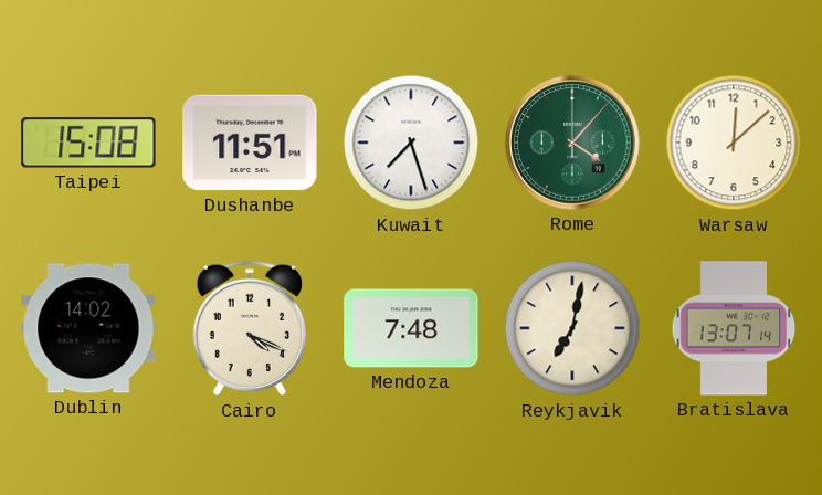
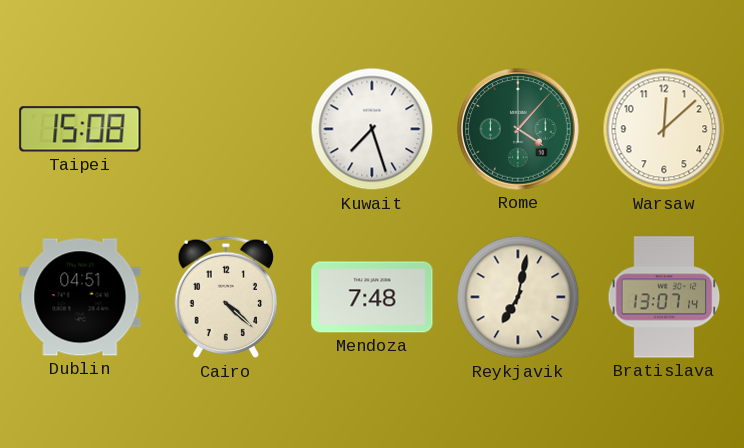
Dushanbe: 11:51 -> none
Dublin: 14:02 -> 04:51
Cairo: 4:19 -> 4:22
